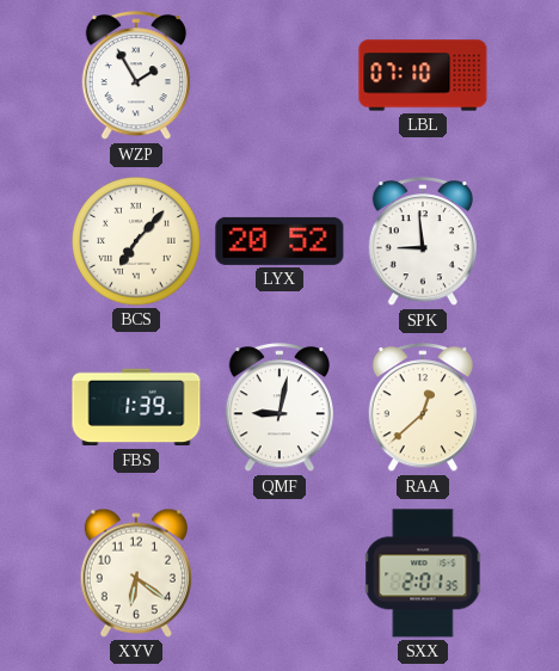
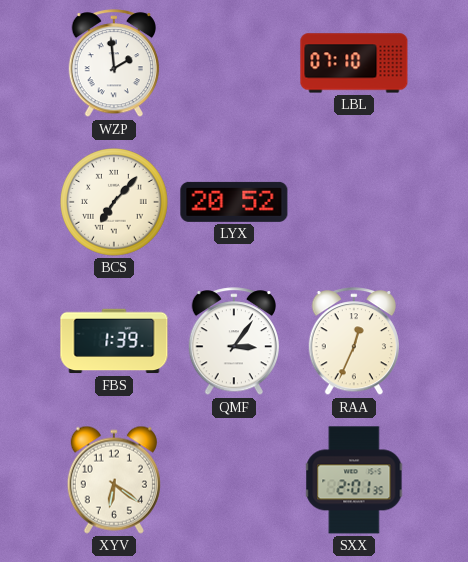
WZP: 1:55 -> 1:59
SPK: 8:59 -> none
QMF: 9:02 -> 3:06
RAA: 12:38 -> 12:34
